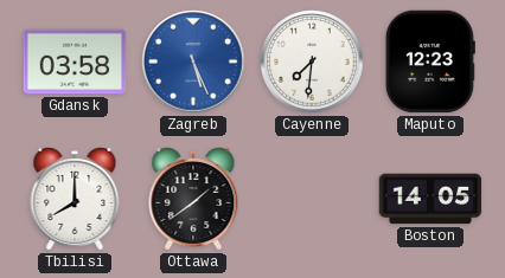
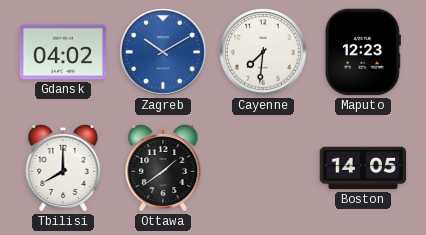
Gdansk: 03:58 -> 04:02
Zagreb: 5:26 -> 10:10
